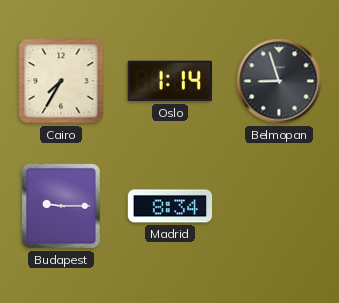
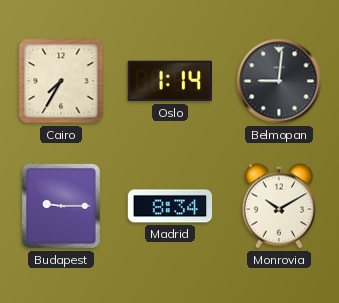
Belmopan: 8:57 -> 9:01
Monrovia: none -> 10:10
